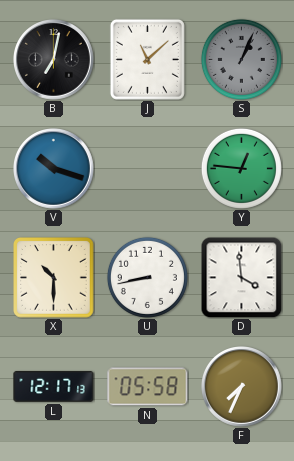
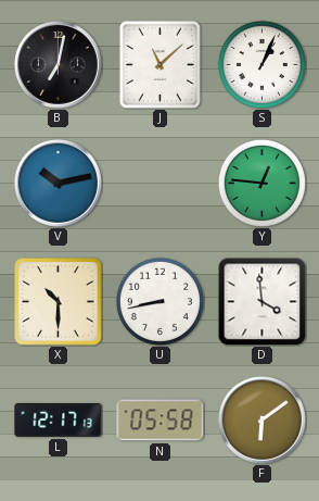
S dial: grey -> white
V: 10:18 -> 10:13
F: 7:34 -> 6:09
